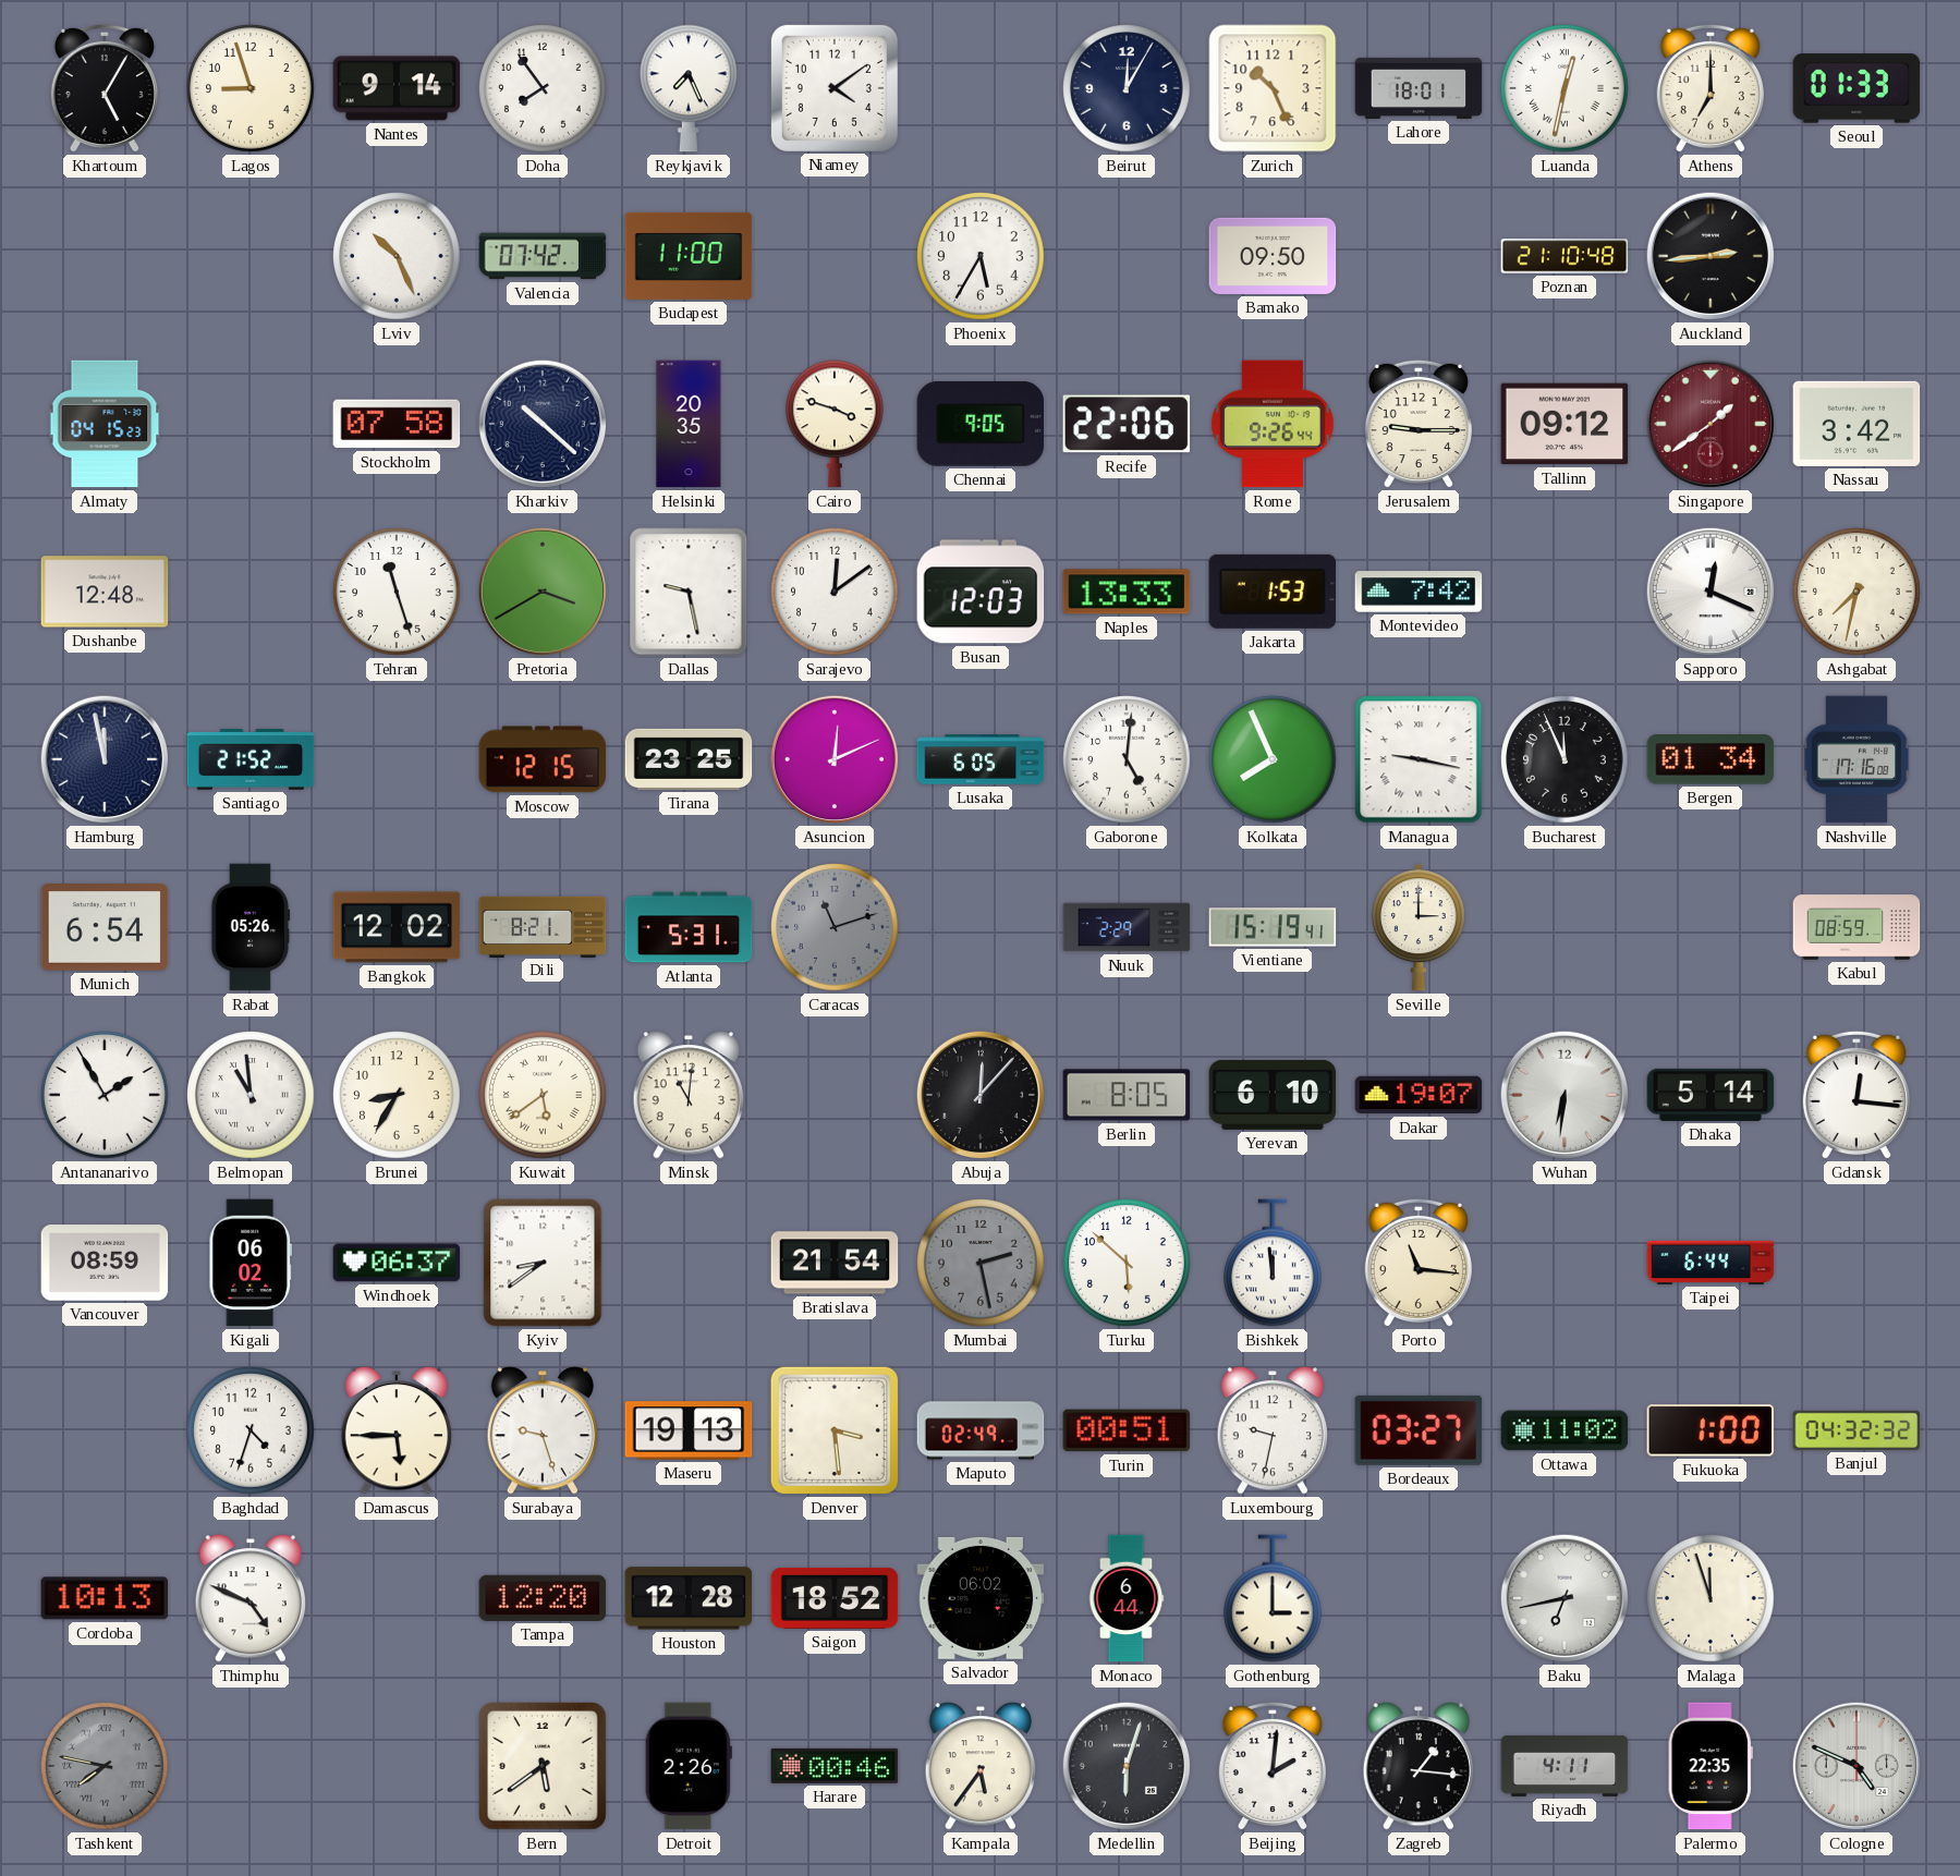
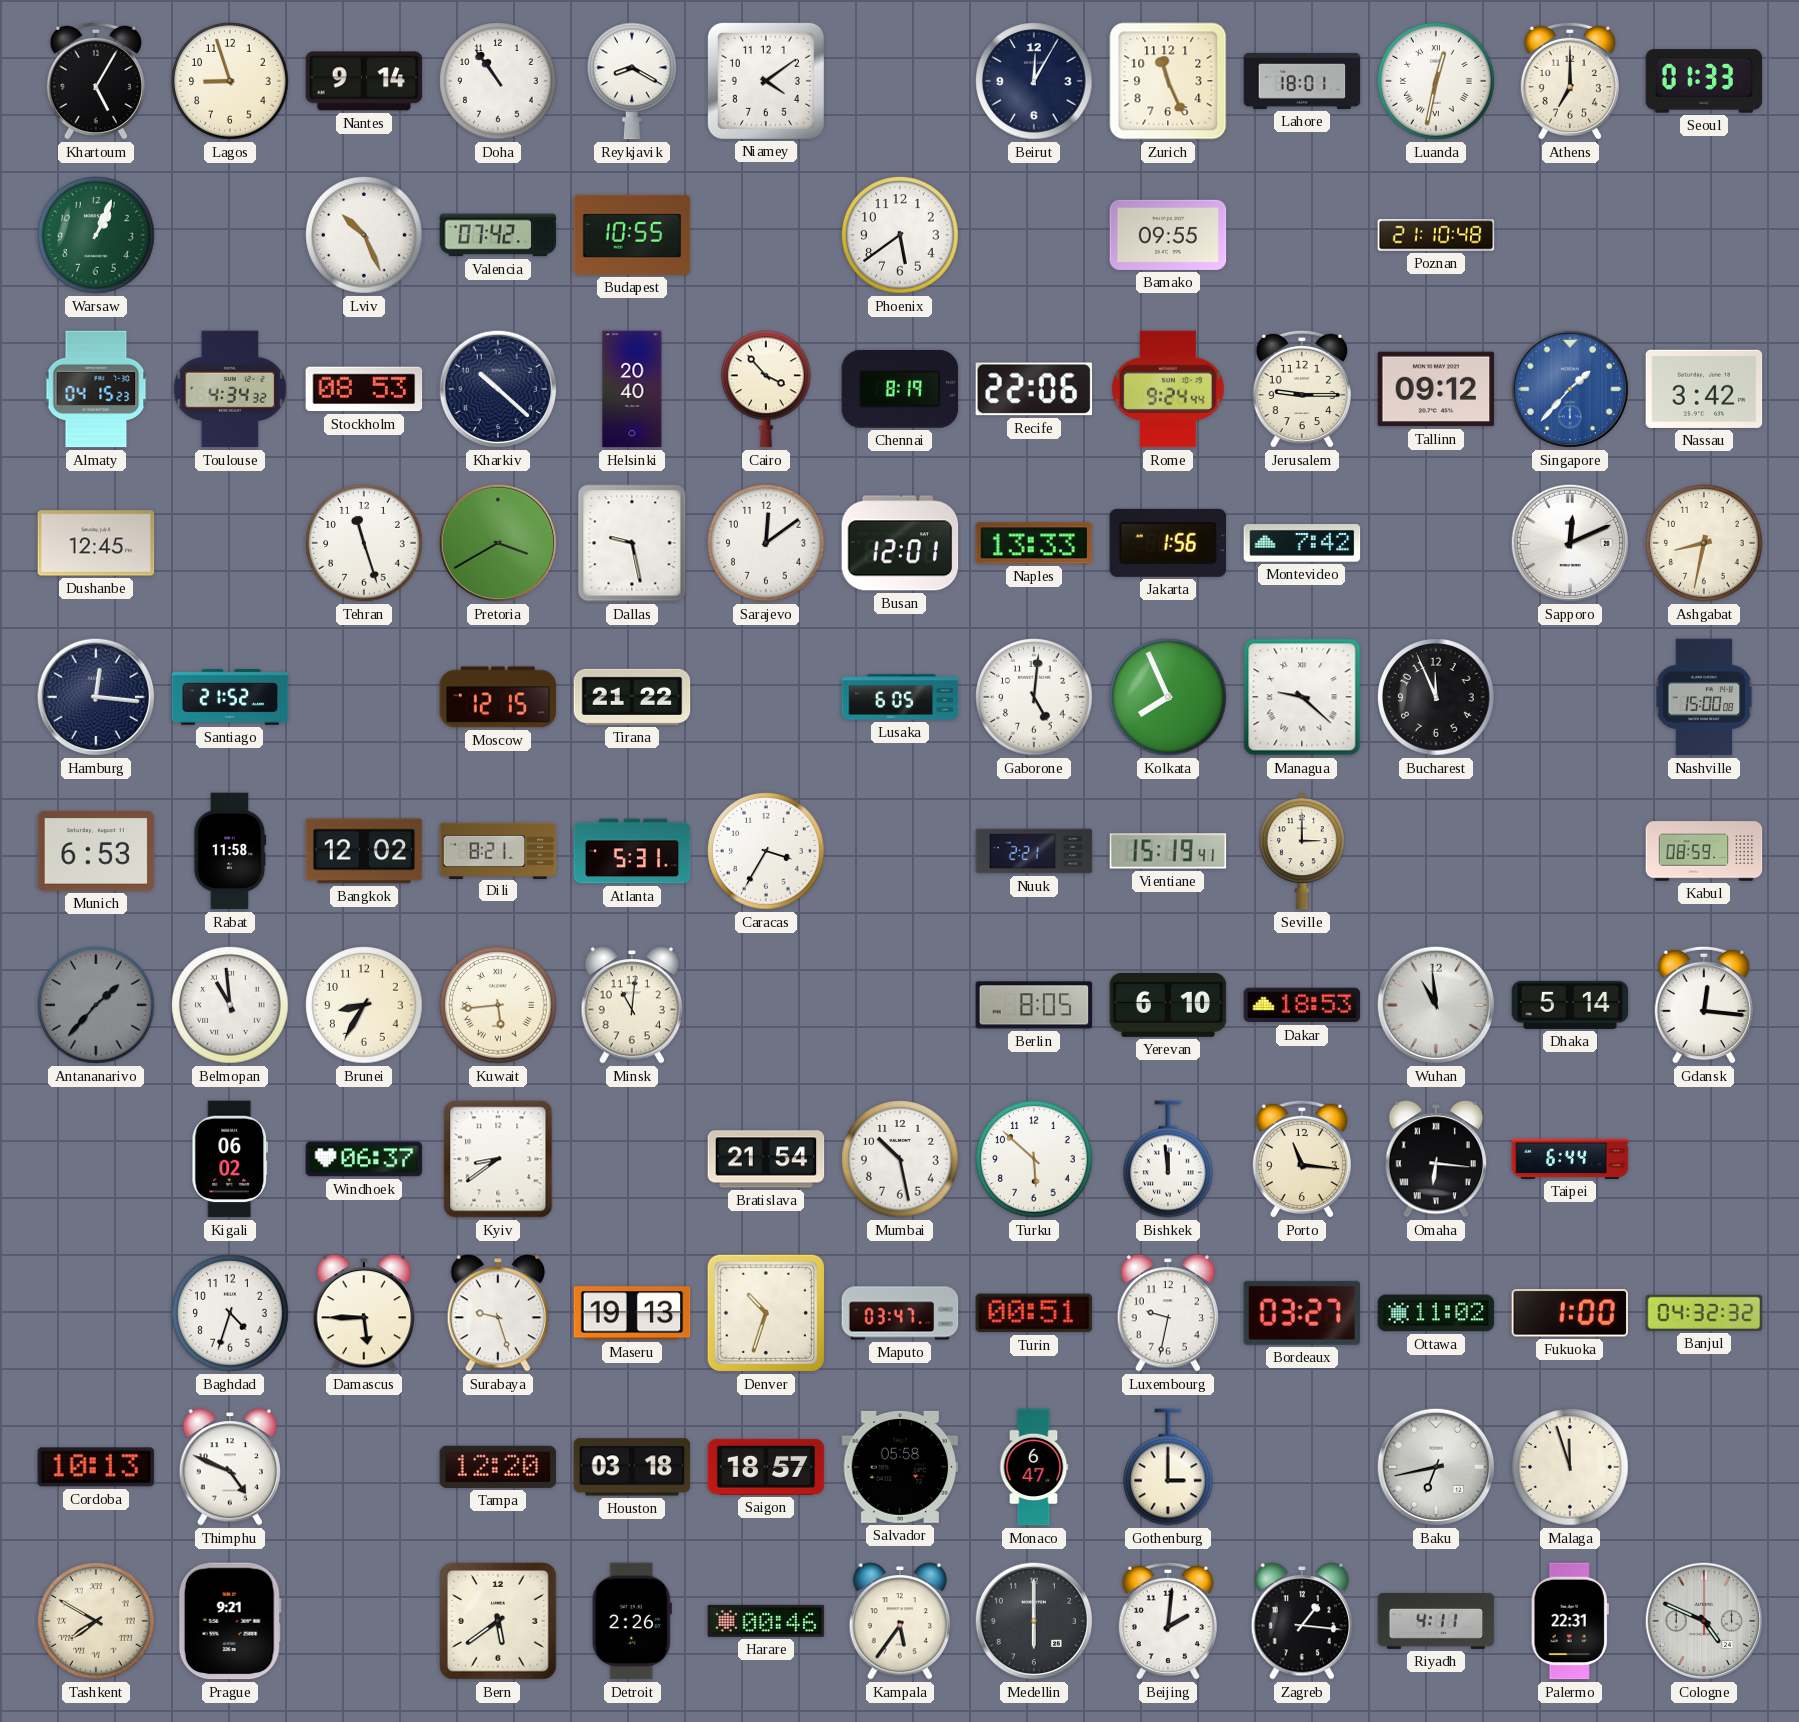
Doha: 7:54 -> 10:54
Reykjavik: 7:26 -> 8:20
Zurich: 10:26 -> 11:26
Warsaw: none -> 1:04
Budapest: 11:00 -> 10:55
Phoenix: 5:35 -> 5:39
Bamako: 09:50 -> 09:55
Auckland: 2:44 -> none
Toulouse: none -> 4:34
Stockholm: 07:58 -> 08:53
Helsinki: 20:35 -> 20:40
Cairo: 3:48 -> 3:53
Chennai: 9:05 -> 8:19
Rome: 9:26 -> 9:24
Singapore: 1:39 -> 1:37
Singapore dial: burgundy -> blue
Dushanbe: 12:48 -> 12:45
Busan: 12:03 -> 12:01
Jakarta: 1:53 -> 1:56
Sapporo: 12:19 -> 12:11
Ashgabat: 7:32 -> 8:32
Hamburg: 11:58 -> 12:16
Tirana: 23:25 -> 21:22
Asuncion: 12:11 -> none
Managua: 9:17 -> 9:22
Bergen: 01:34 -> none
Nashville: 17:16 -> 15:00
Munich: 6:54 -> 6:53
Rabat: 05:26 -> 11:58
Caracas: 11:12 -> 3:35
Caracas dial: grey -> white
Nuuk: 2:29 -> 2:21
Antananarivo: 1:55 -> 1:37
Antananarivo dial: white -> grey
Kuwait: 5:39 -> 5:44
Abuja: 12:07 -> none
Dakar: 19:07 -> 18:53
Wuhan: 6:31 -> 10:59
Vancouver: 08:59 -> none
Mumbai: 2:28 -> 10:28
Mumbai dial: grey -> white
Omaha: none -> 6:16
Denver: 3:29 -> 10:33
Maputo: 02:49 -> 03:47
Houston: 12:28 -> 03:18
Saigon: 18:52 -> 18:57
Salvador: 06:02 -> 05:58
Monaco: 6:44 -> 6:47
Tashkent: 7:47 -> 7:50
Tashkent dial: grey -> cream
Prague: none -> 9:21
Medellin: 6:03 -> 6:00
Palermo: 22:35 -> 22:31
